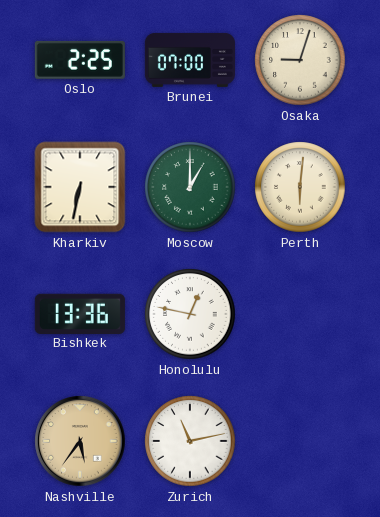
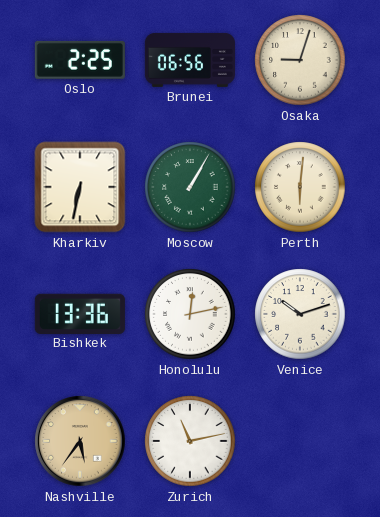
Brunei: 07:00 -> 06:56
Moscow: 1:00 -> 1:05
Honolulu: 12:47 -> 12:13
Venice: none -> 10:12
